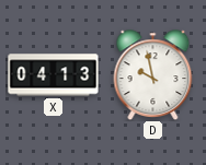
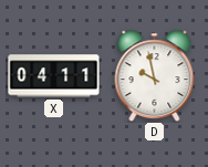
X: 04:13 -> 04:11
